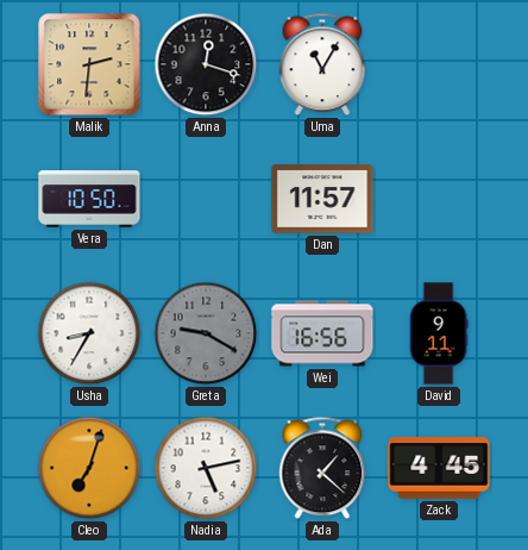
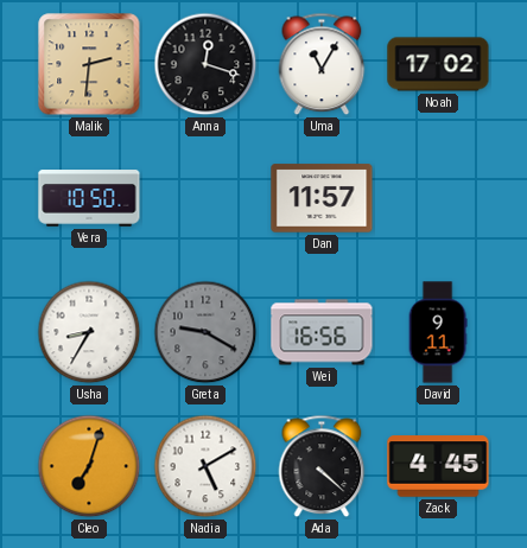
Noah: none -> 17:02
Nadia: 5:13 -> 5:10
Ada: 1:22 -> 4:22
